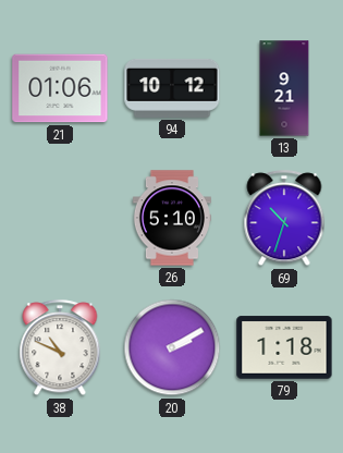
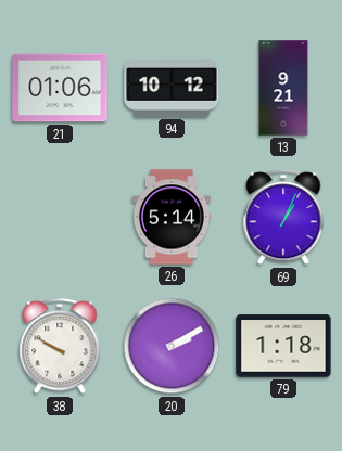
26: 5:10 -> 5:14
69: 10:33 -> 1:04
38: 10:49 -> 9:50
